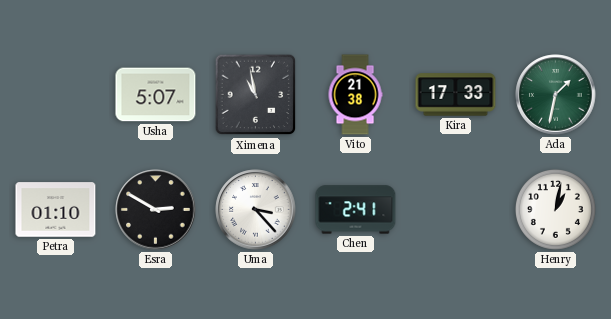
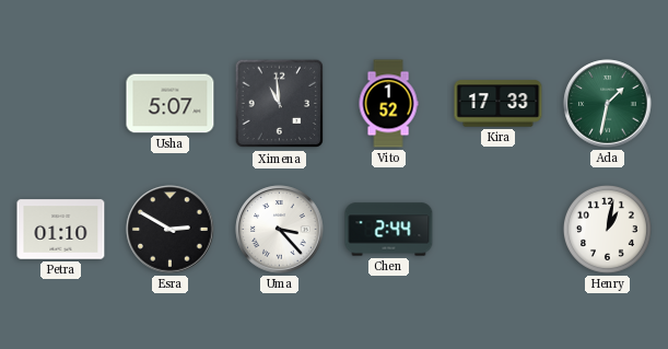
Ximena: 10:58 -> 10:59
Vito: 21:38 -> 1:52
Chen: 2:41 -> 2:44
